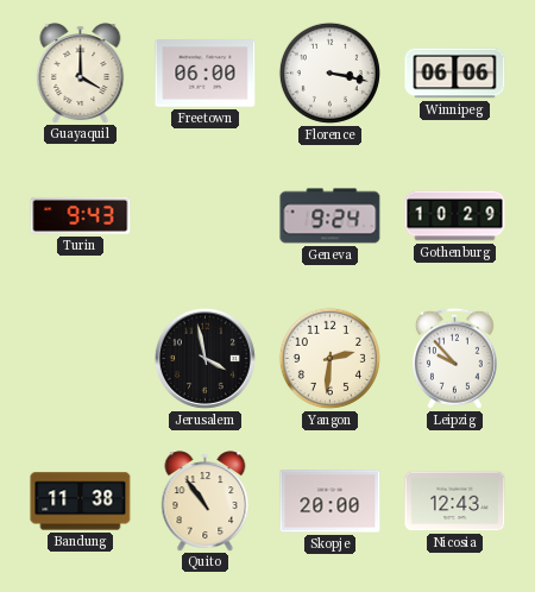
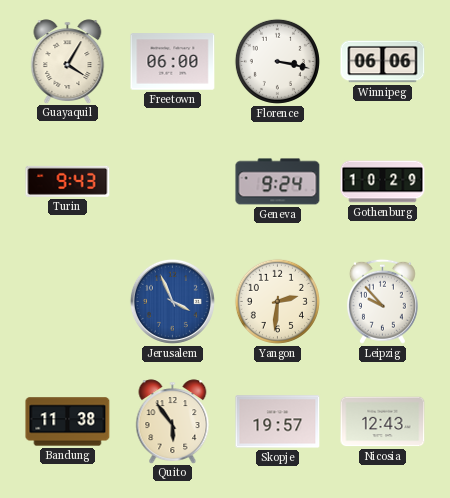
Guayaquil: 4:00 -> 4:05
Jerusalem: 3:58 -> 3:56
Jerusalem dial: black -> blue
Quito: 10:54 -> 5:54
Skopje: 20:00 -> 19:57
